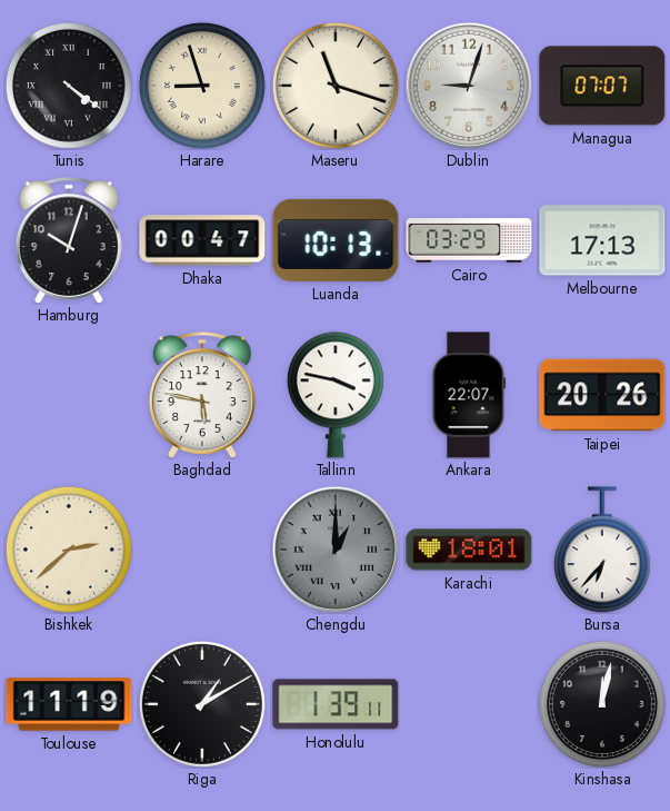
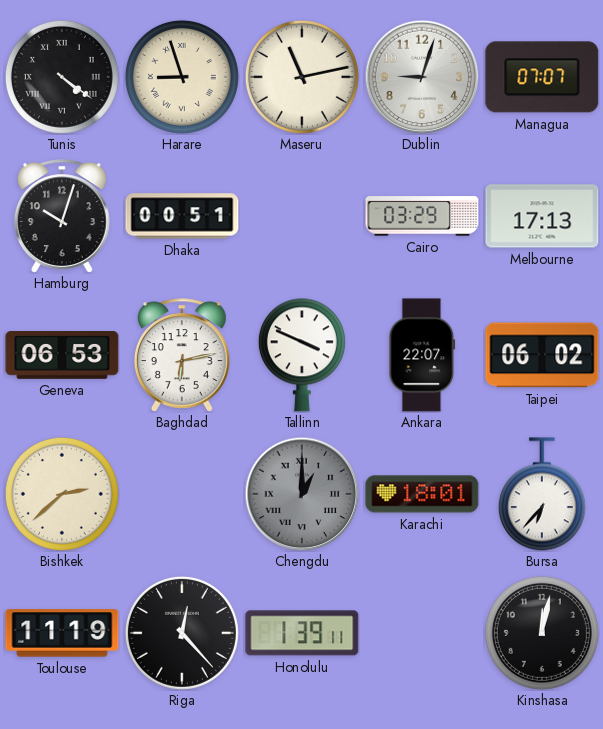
Maseru: 11:18 -> 11:13
Dhaka: 00:47 -> 00:51
Luanda: 10:13 -> none
Geneva: none -> 06:53
Baghdad: 5:47 -> 6:13
Tallinn: 3:47 -> 3:49
Taipei: 20:26 -> 06:02
Riga: 1:10 -> 12:23
